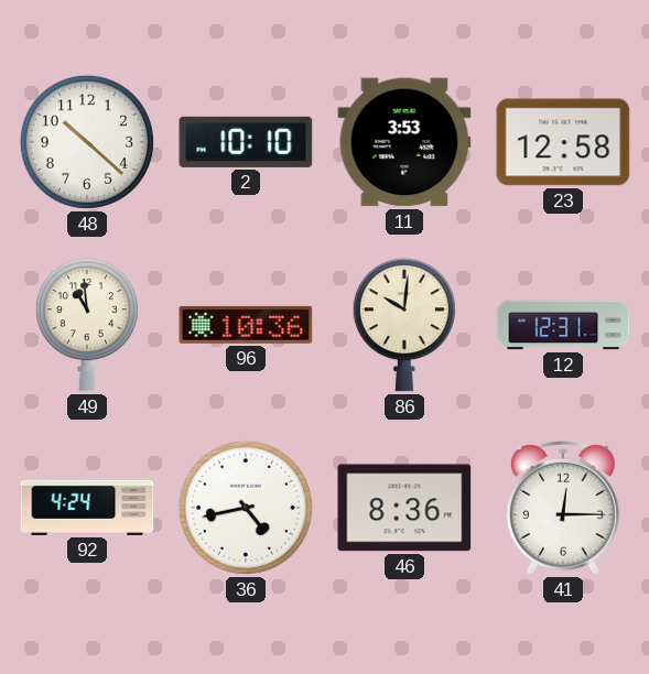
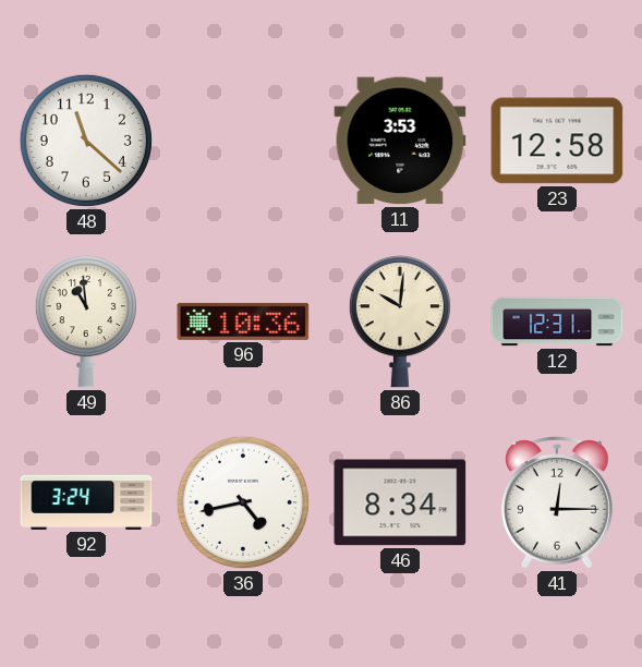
48: 10:22 -> 11:22
2: 10:10 -> none
92: 4:24 -> 3:24
46: 8:36 -> 8:34
